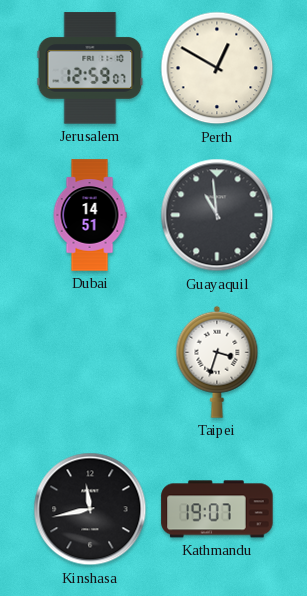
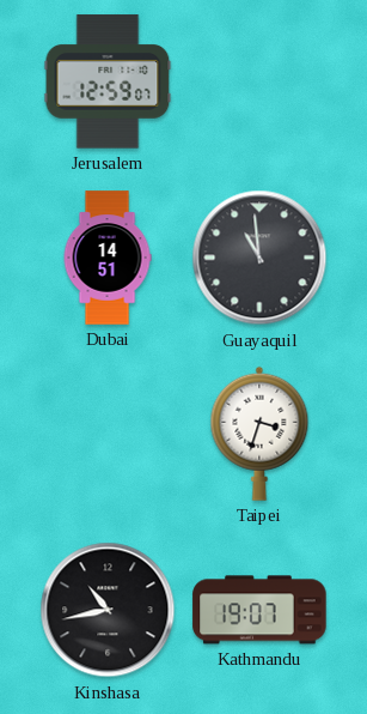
Perth: 12:50 -> none
Kinshasa: 11:43 -> 10:43
